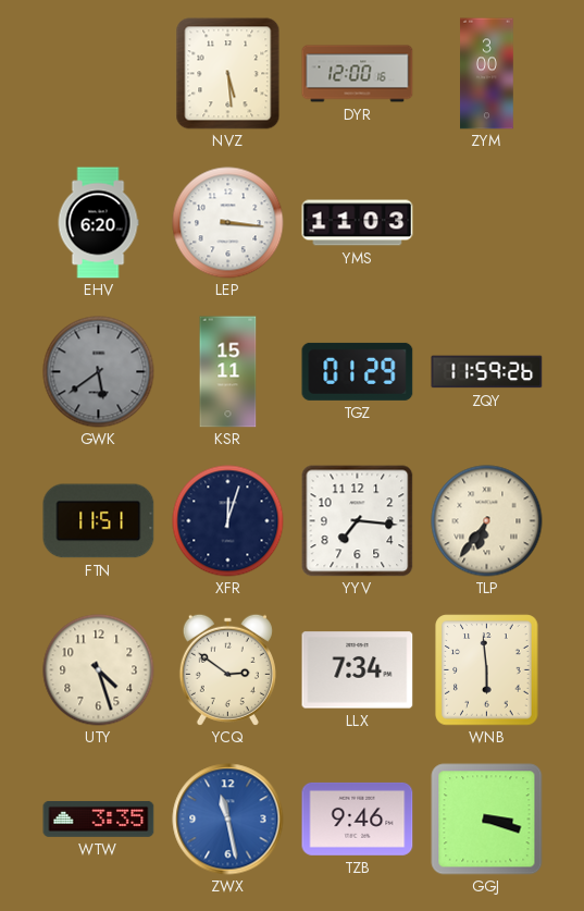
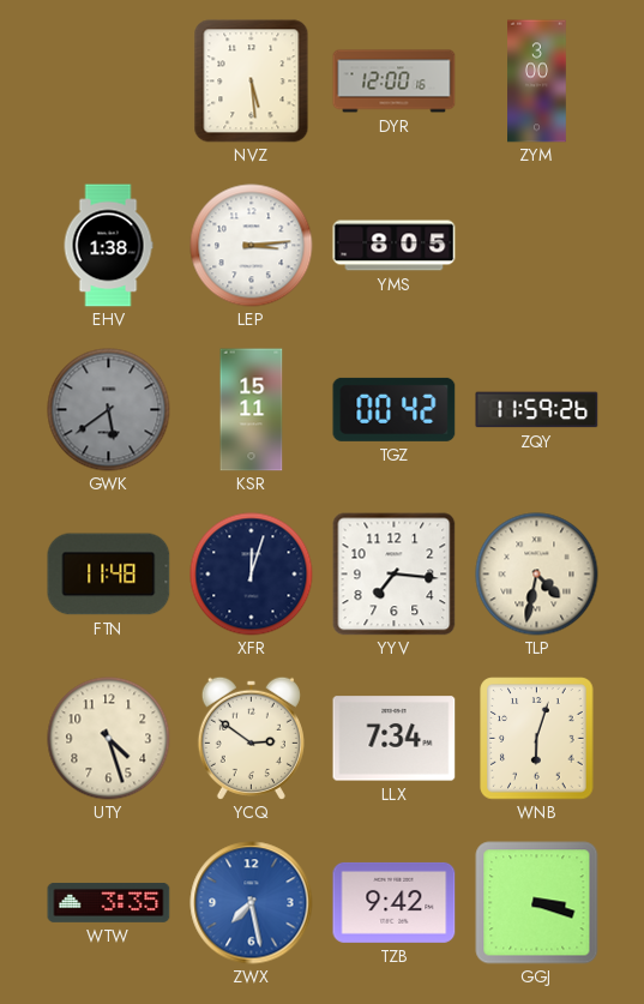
EHV: 6:20 -> 1:38
LEP: 3:16 -> 3:14
YMS: 11:03 -> 8:05
TGZ: 01:29 -> 00:42
FTN: 11:51 -> 11:48
TLP: 6:36 -> 4:32
WNB: 5:59 -> 6:03
ZWX: 11:28 -> 7:28
TZB: 9:46 -> 9:42
